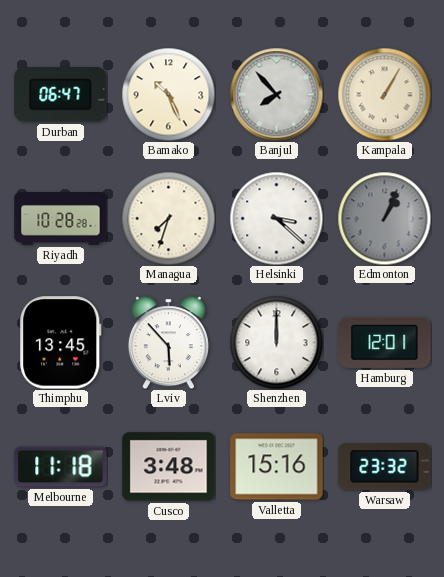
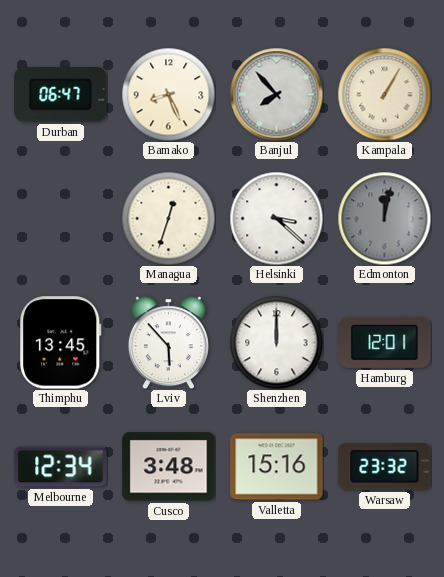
Bamako: 10:26 -> 8:26
Riyadh: 10:28 -> none
Managua: 7:33 -> 12:33
Edmonton: 1:04 -> 12:02
Melbourne: 11:18 -> 12:34
